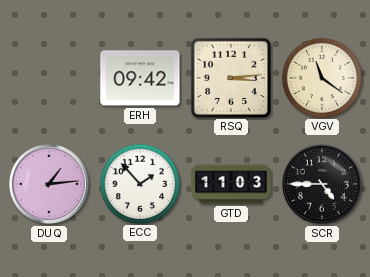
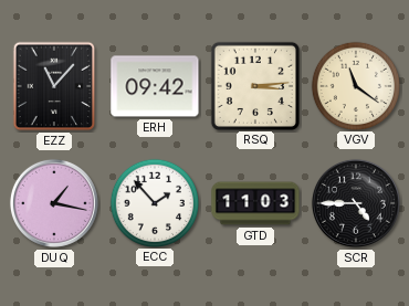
EZZ: none -> 11:07
DUQ: 1:14 -> 1:17
